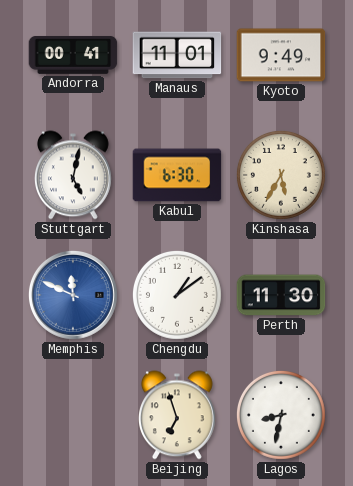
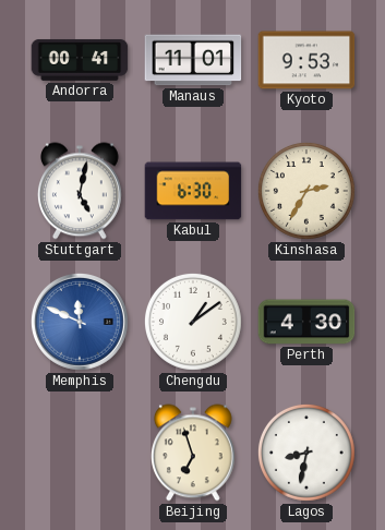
Kyoto: 9:49 -> 9:53
Kinshasa: 5:35 -> 2:35
Perth: 11:30 -> 4:30
